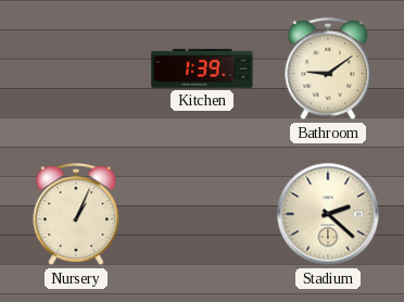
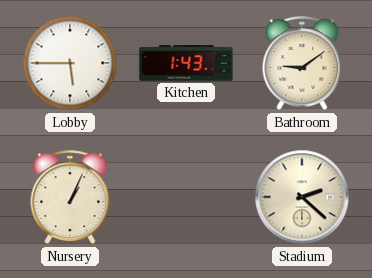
Lobby: none -> 5:45
Kitchen: 1:39 -> 1:43
